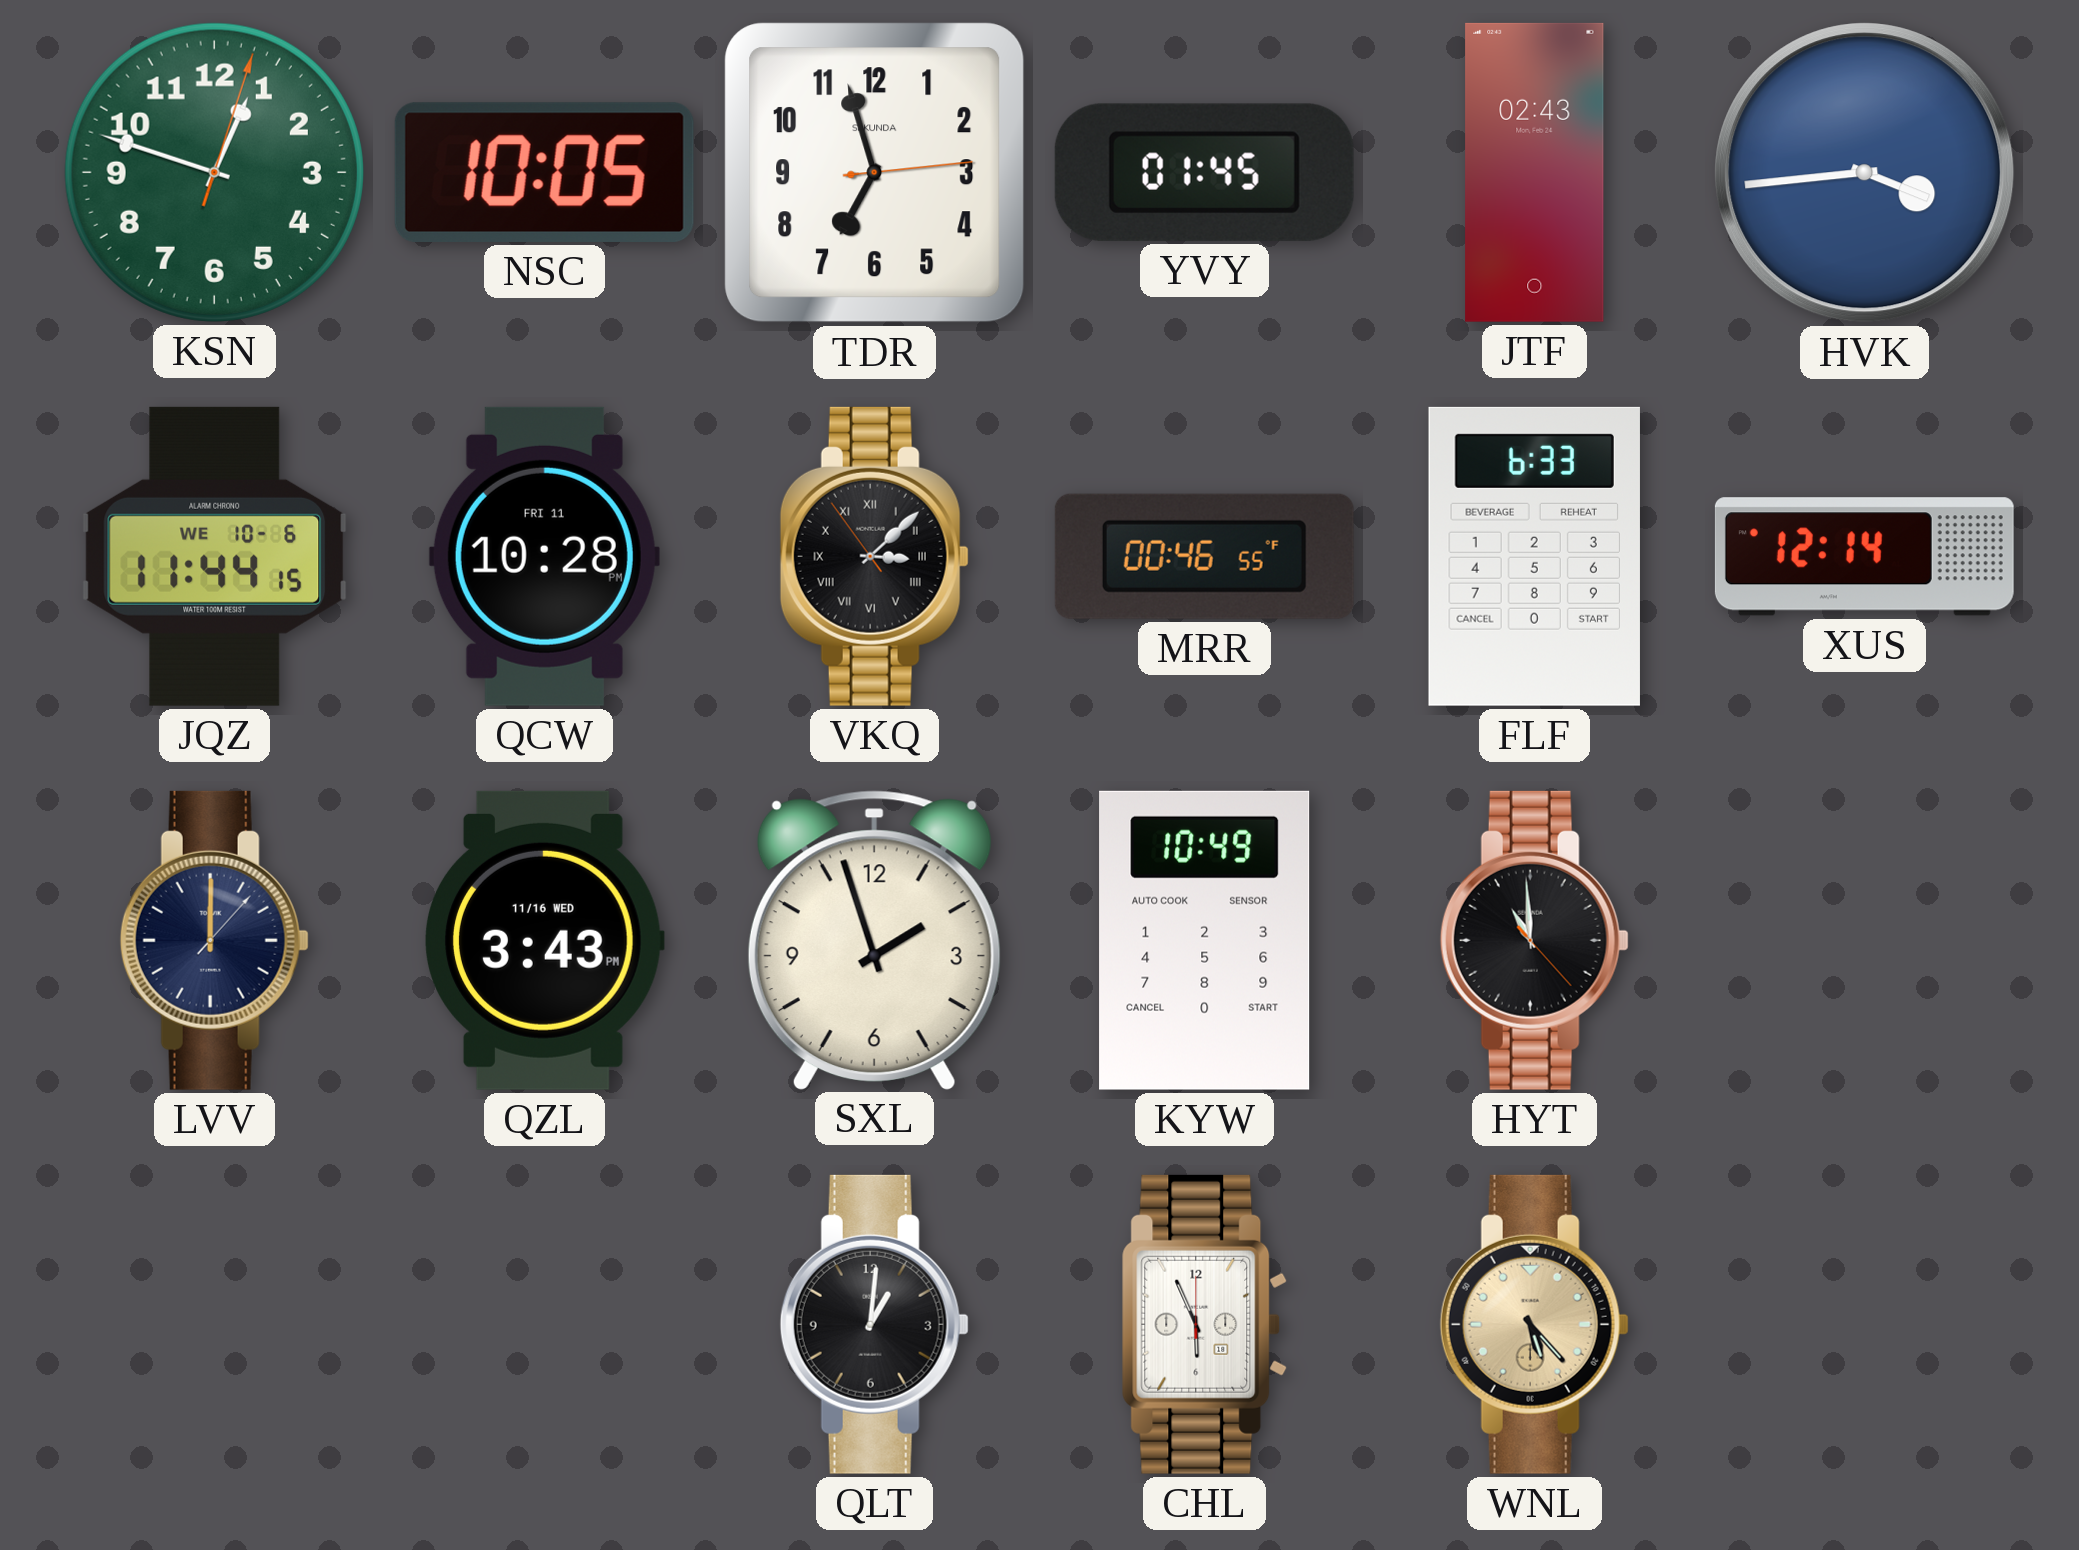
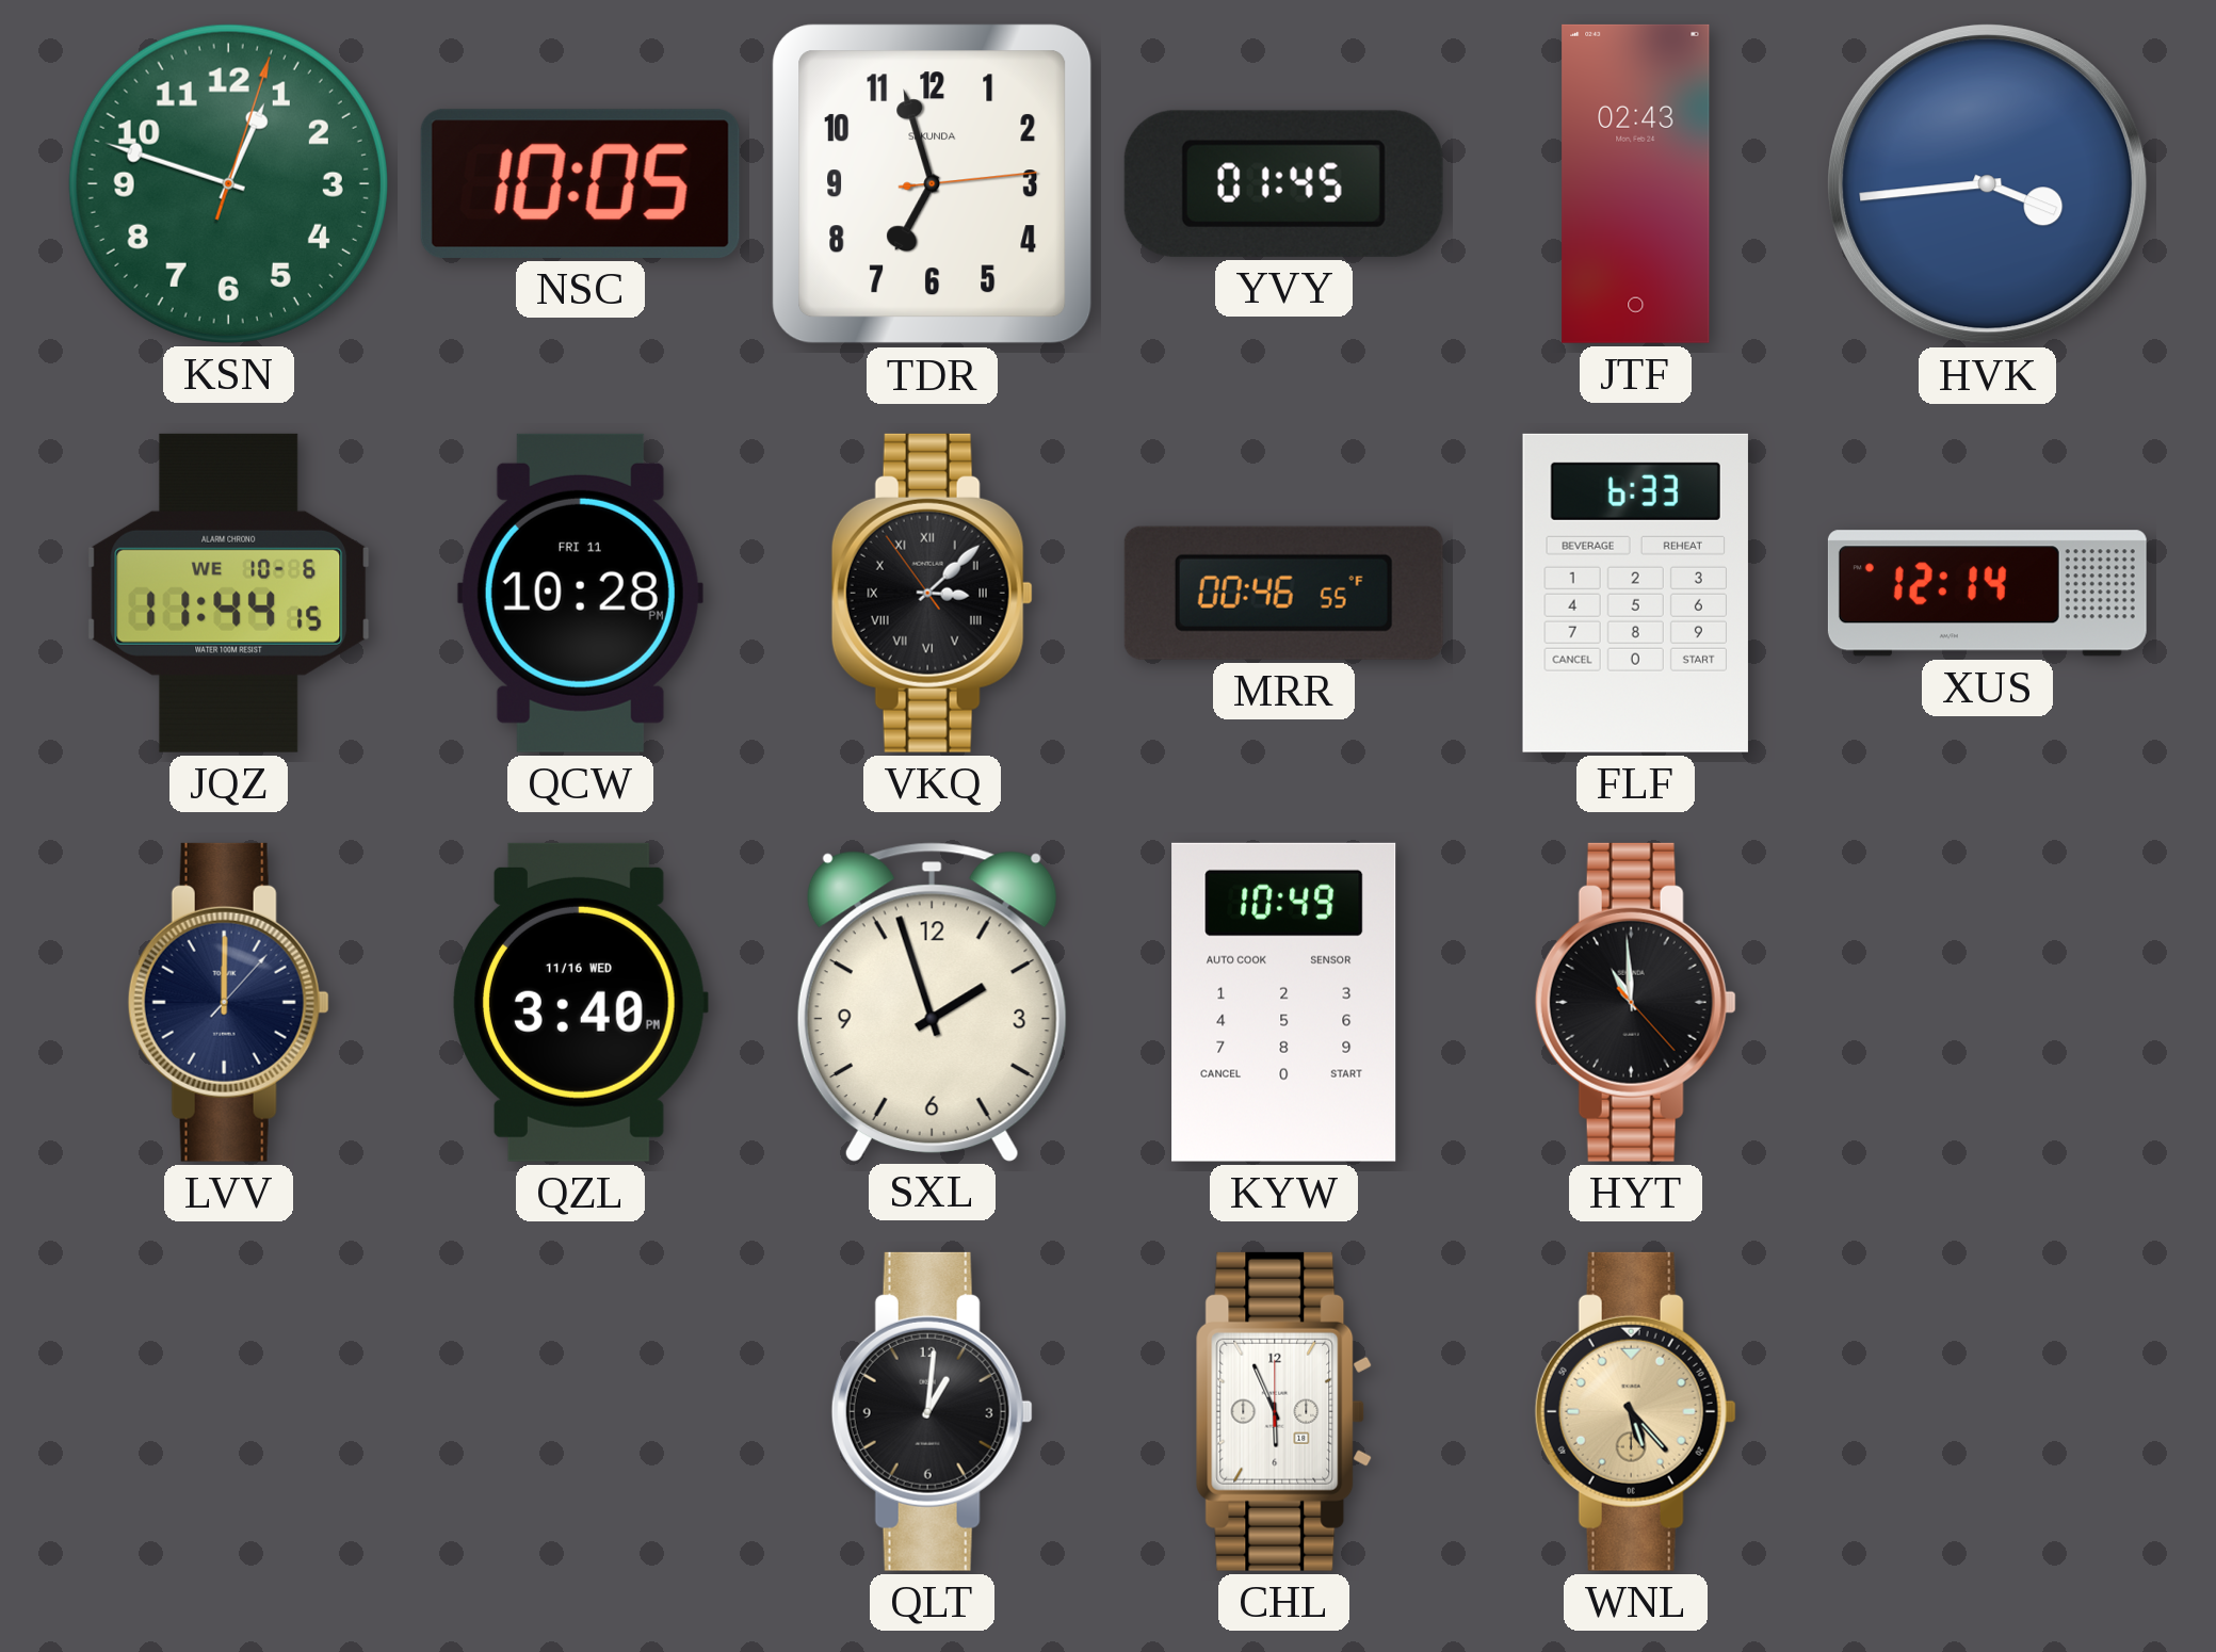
QZL: 3:43 -> 3:40
